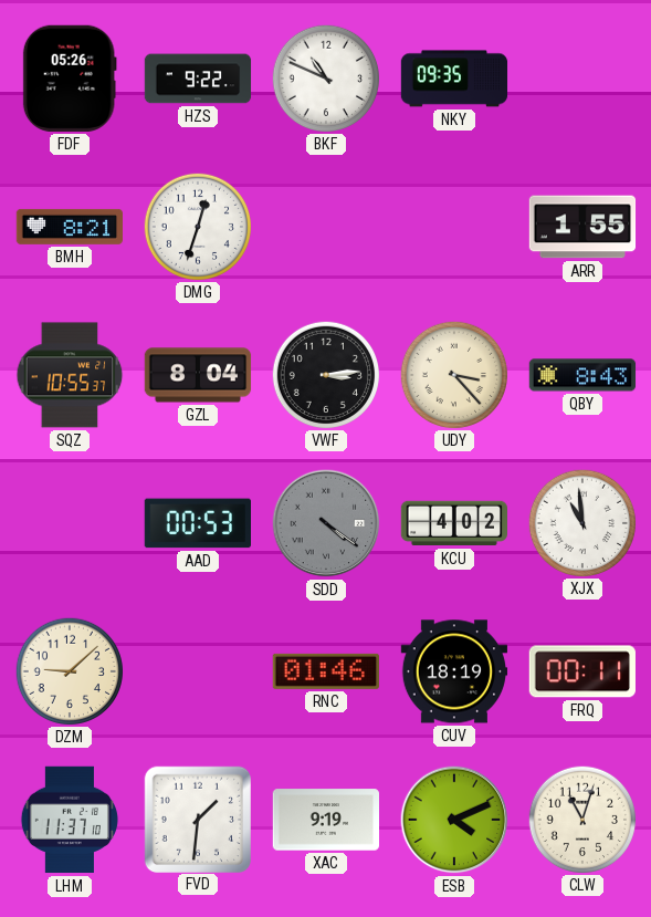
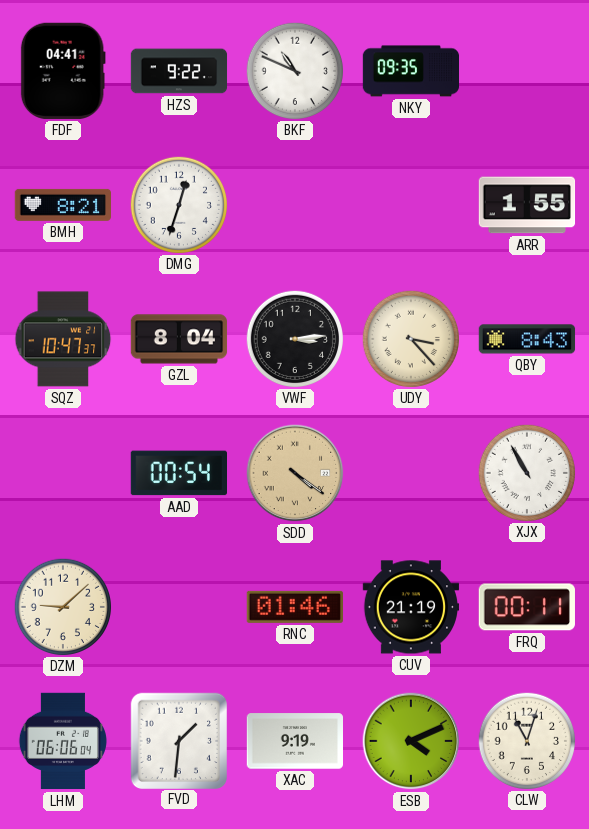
FDF: 05:26 -> 04:41
SQZ: 10:55 -> 10:47
AAD: 00:53 -> 00:54
SDD dial: grey -> champagne
KCU: 4:02 -> none
XJX: 10:59 -> 10:55
CUV: 18:19 -> 21:19
LHM: 11:37 -> 06:06
